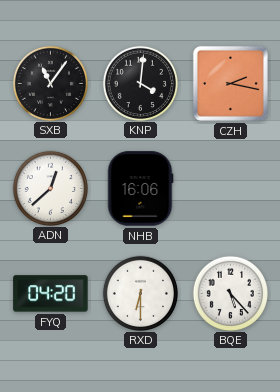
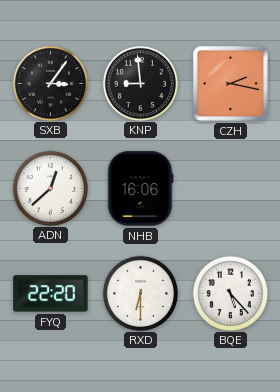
SXB: 11:06 -> 3:06
KNP: 4:01 -> 8:59
FYQ: 04:20 -> 22:20
